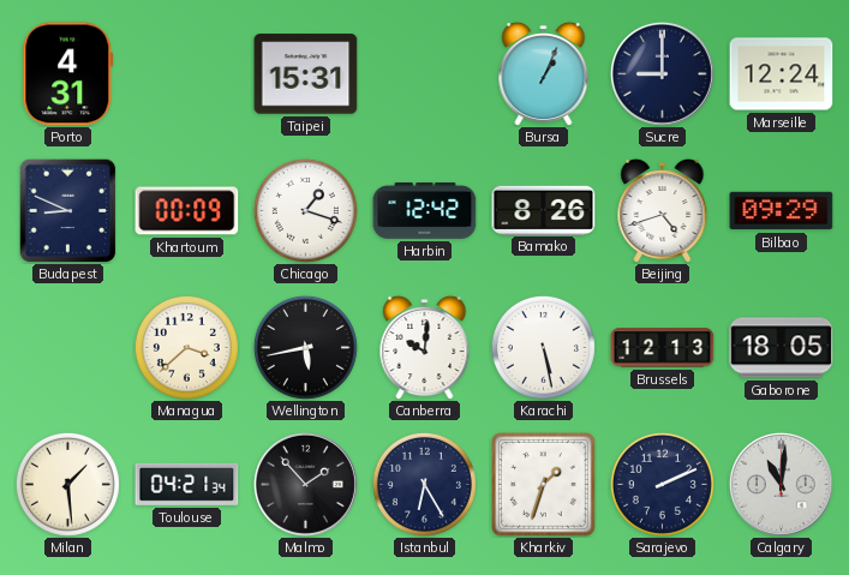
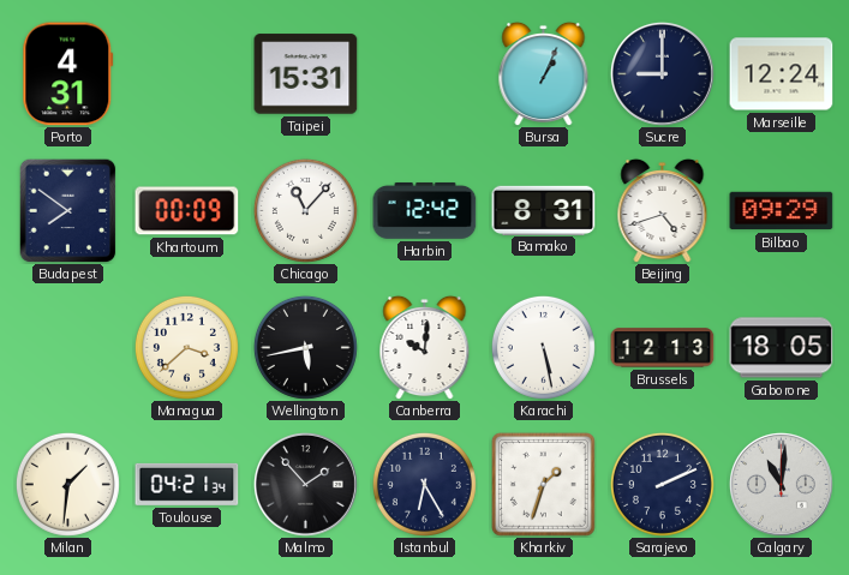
Budapest: 8:49 -> 7:51
Chicago: 1:18 -> 11:07
Bamako: 8:26 -> 8:31
Milan: 1:29 -> 1:31
